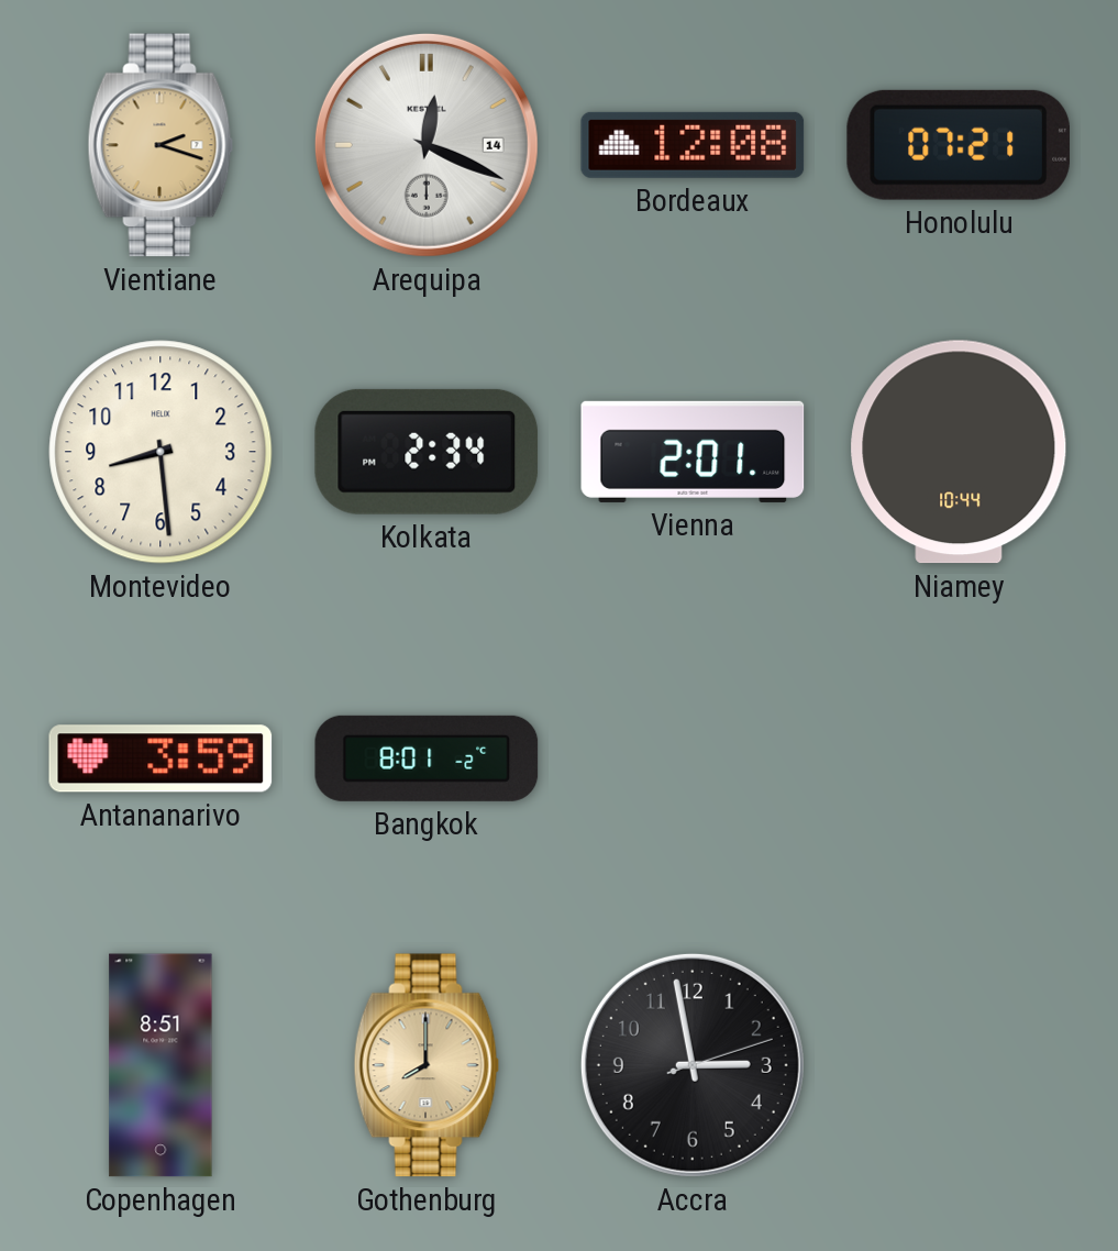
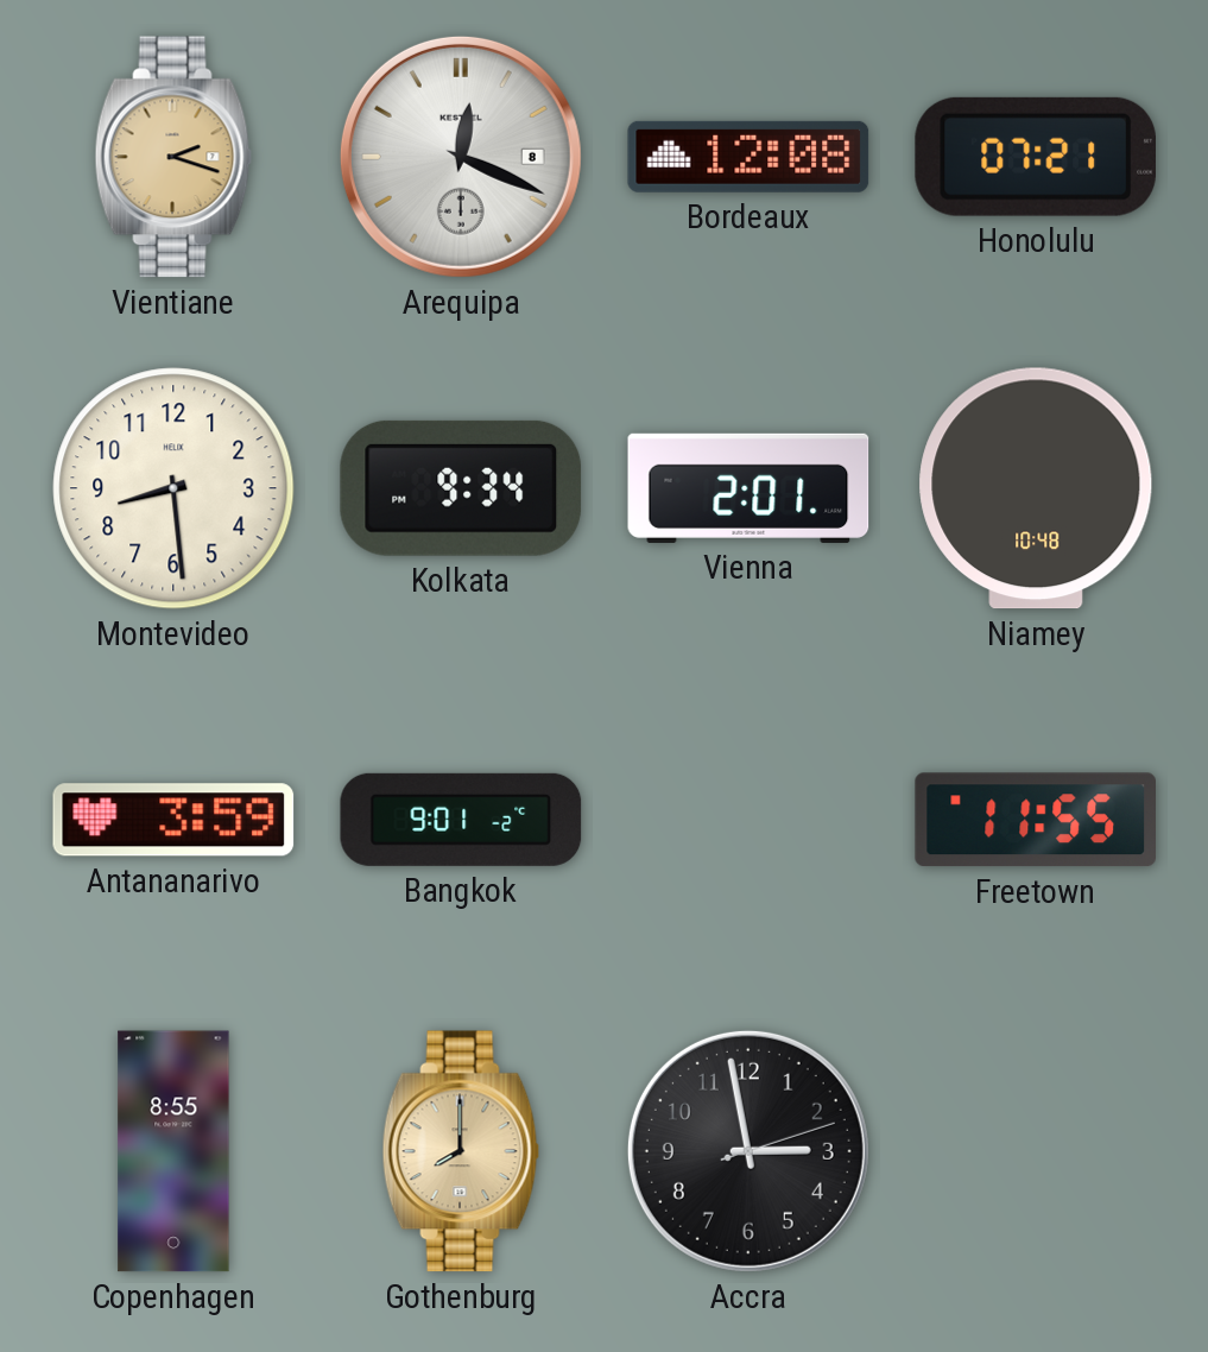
Arequipa date: 14 -> 8
Kolkata: 2:34 -> 9:34
Niamey: 10:44 -> 10:48
Bangkok: 8:01 -> 9:01
Freetown: none -> 11:55
Copenhagen: 8:51 -> 8:55
